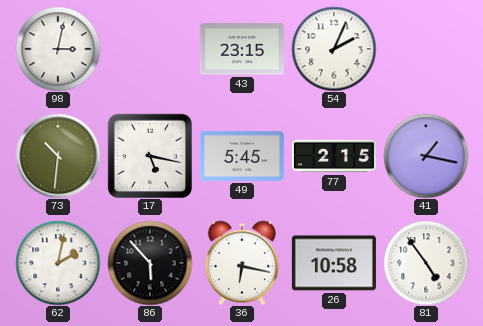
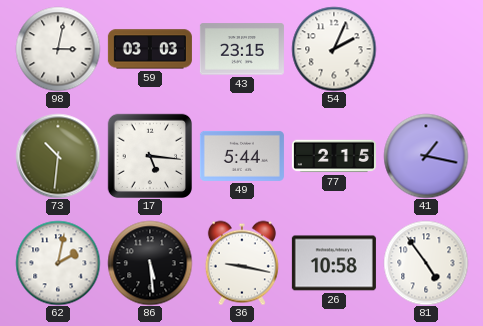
59: none -> 03:03
17: 5:17 -> 5:16
49: 5:45 -> 5:44
86: 5:53 -> 5:29
36: 6:17 -> 9:17
